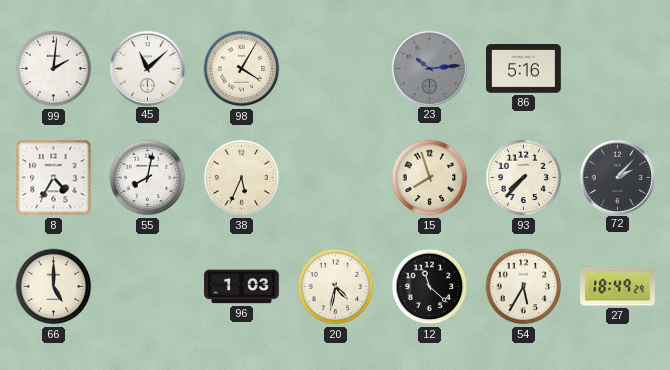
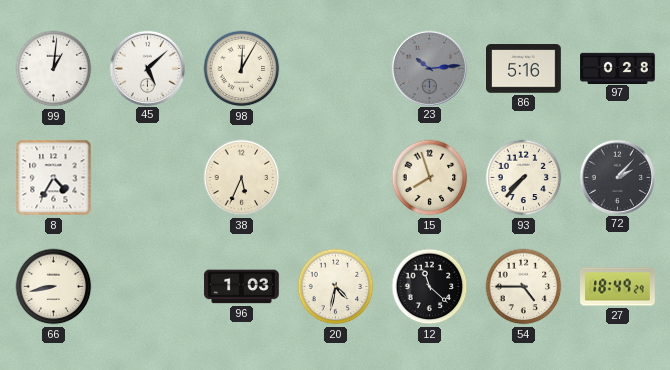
99: 2:01 -> 1:01
45: 11:08 -> 5:08
98: 4:05 -> 12:05
97: none -> 0:28
55: 8:02 -> none
66: 5:00 -> 8:43
54: 5:35 -> 4:45
